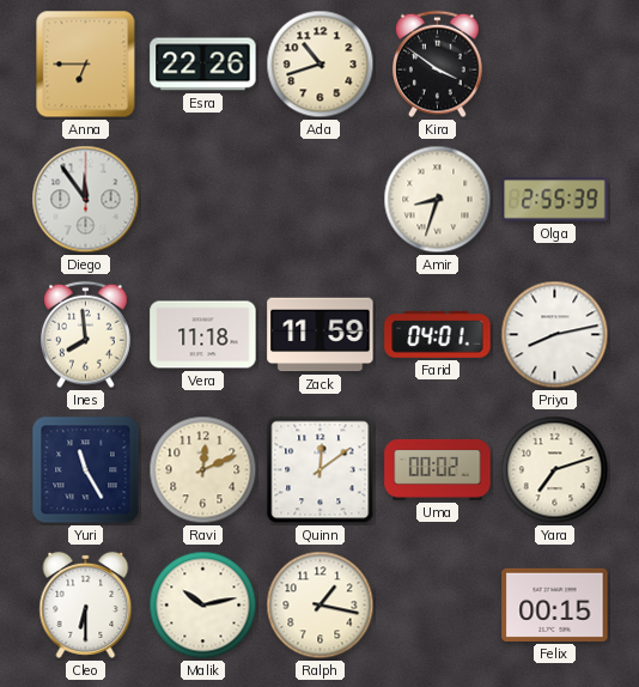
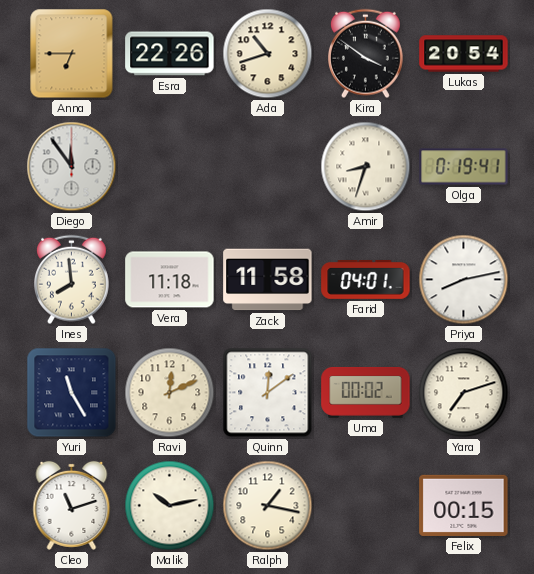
Lukas: none -> 20:54
Olga: 2:55 -> 0:19
Zack: 11:59 -> 11:58
Cleo: 6:30 -> 11:12
